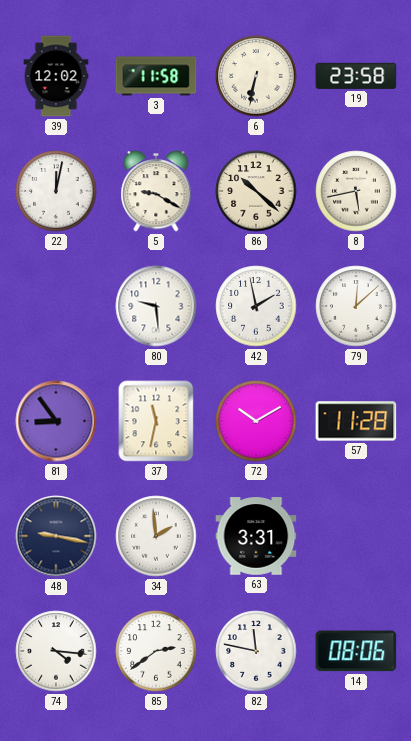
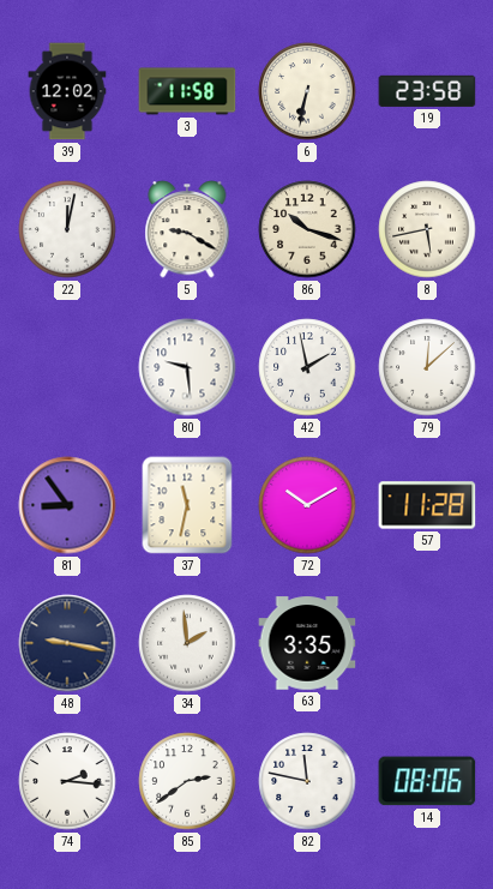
86: 10:22 -> 10:18
63: 3:31 -> 3:35
74: 4:16 -> 2:16
